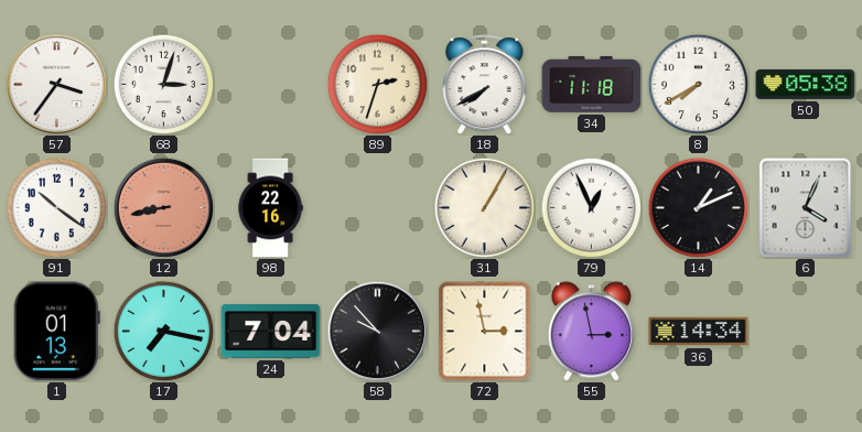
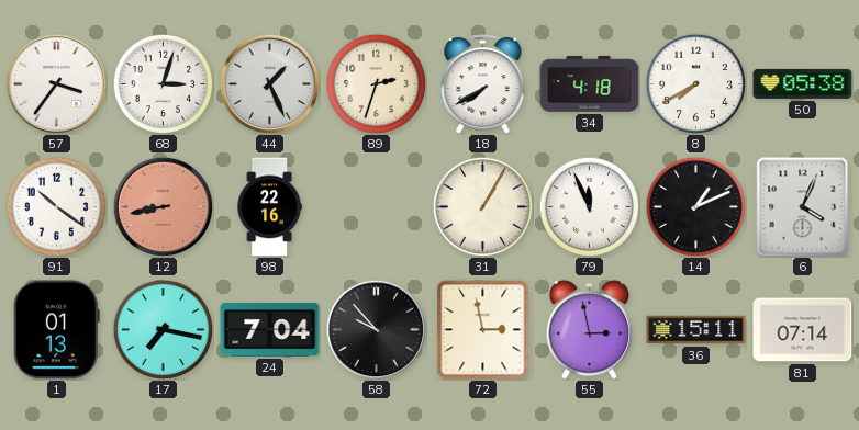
44: none -> 1:26
34: 11:18 -> 4:18
79: 12:56 -> 11:56
36: 14:34 -> 15:11
81: none -> 07:14
